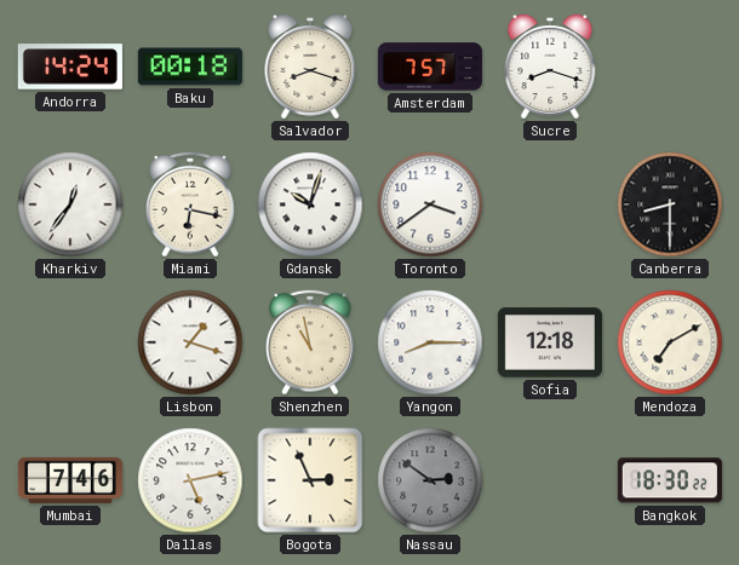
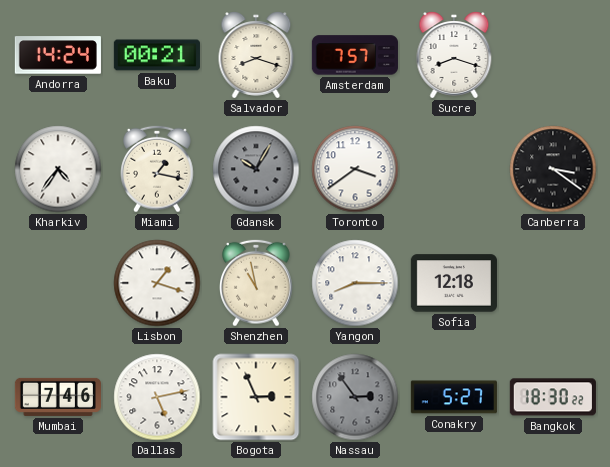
Baku: 00:18 -> 00:21
Kharkiv: 12:36 -> 4:36
Miami: 6:17 -> 1:17
Gdansk: 10:03 -> 10:05
Gdansk dial: white -> grey
Canberra: 8:30 -> 3:21
Mendoza: 7:10 -> none
Nassau: 2:51 -> 2:54
Conakry: none -> 5:27
